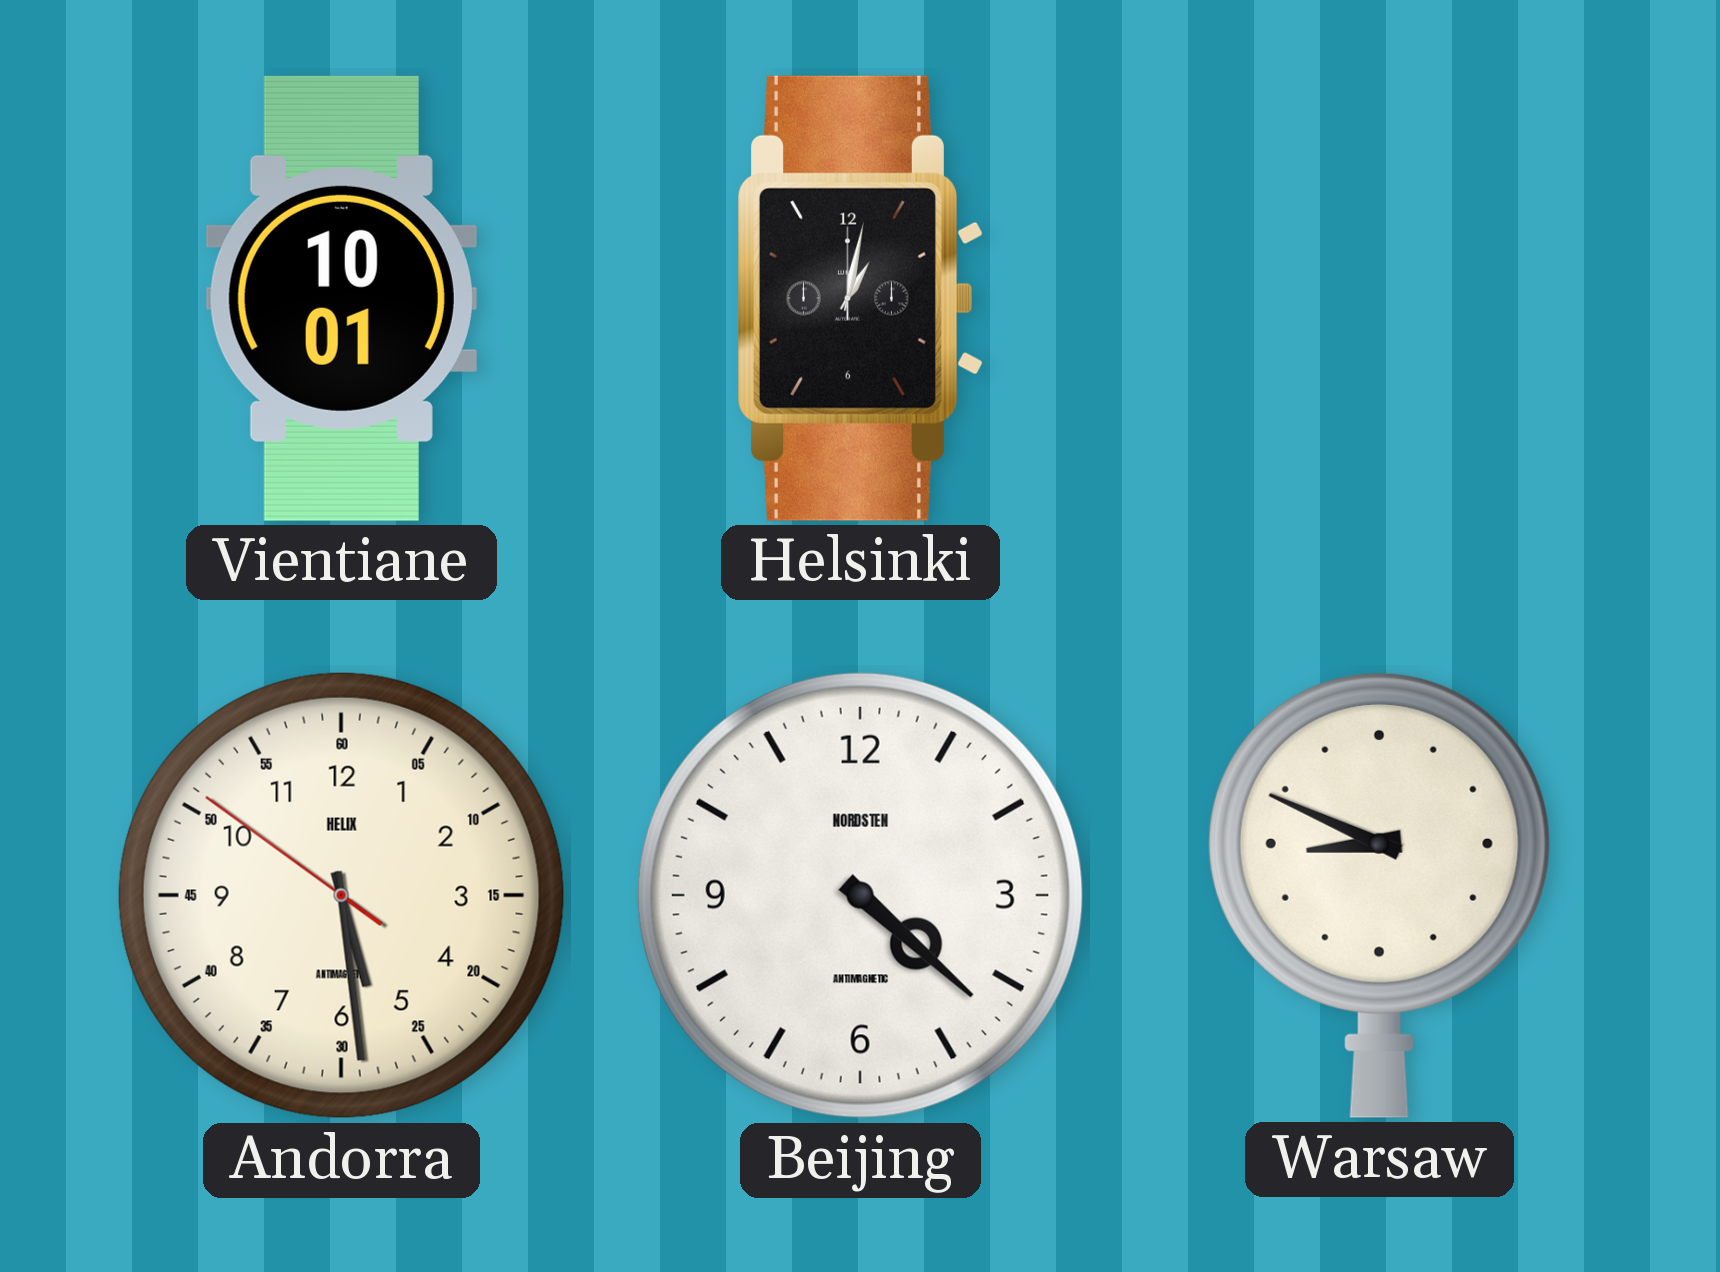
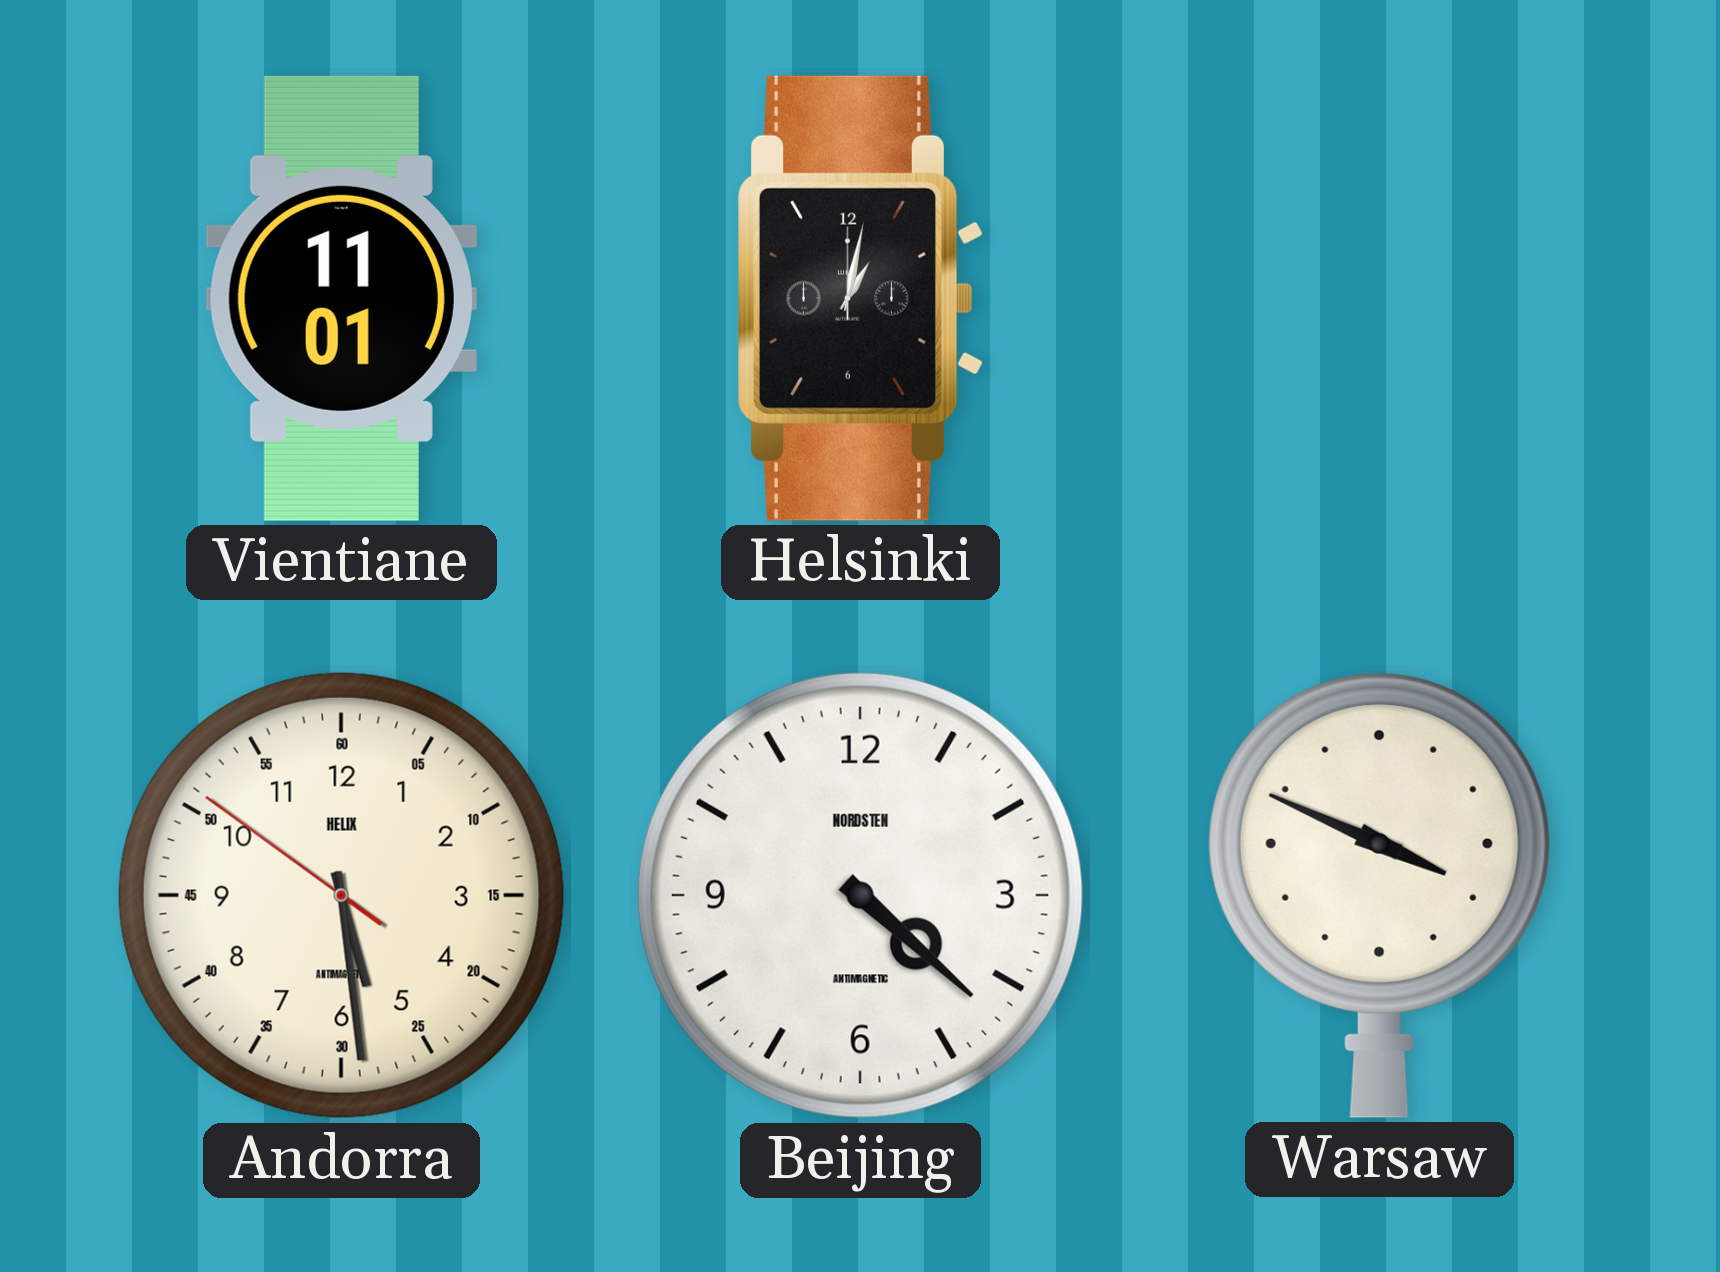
Vientiane: 10:01 -> 11:01
Warsaw: 8:49 -> 3:49
